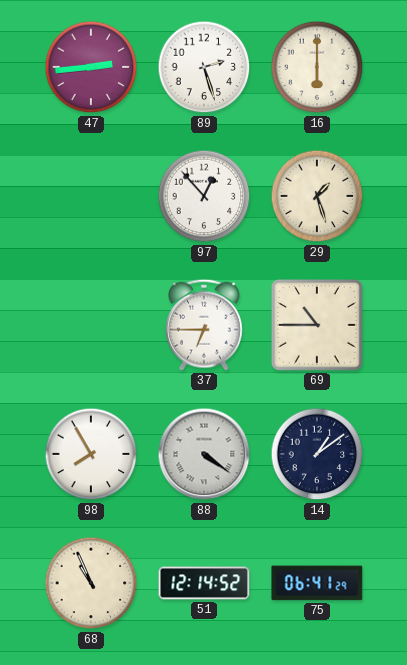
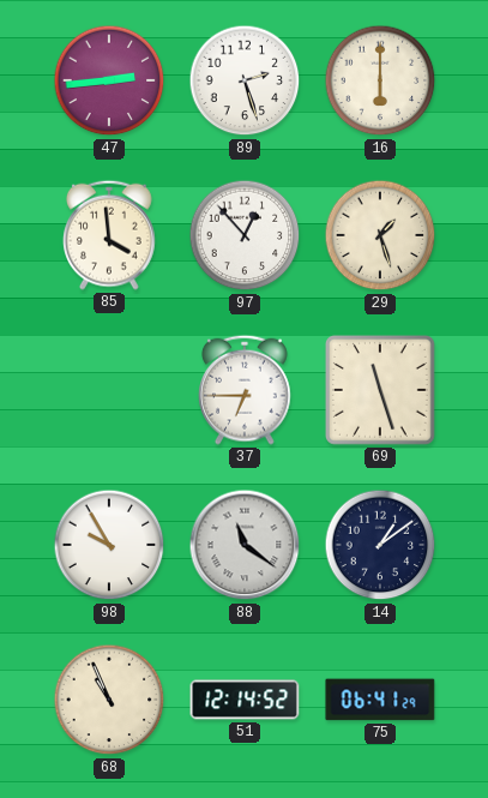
85: none -> 3:59
69: 10:45 -> 11:27
98: 7:55 -> 9:55
88: 4:21 -> 11:21
